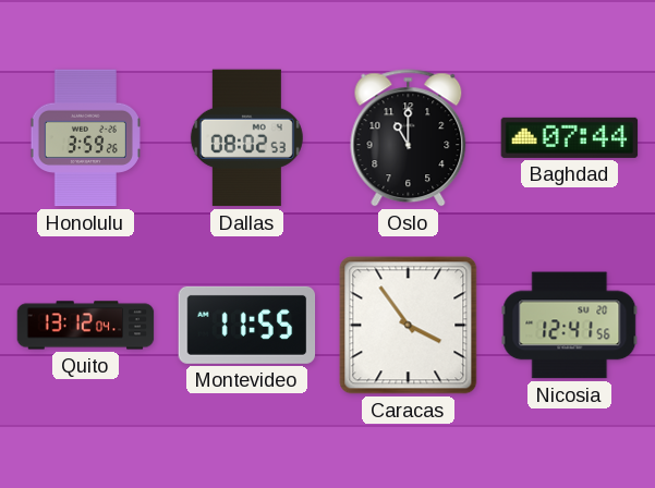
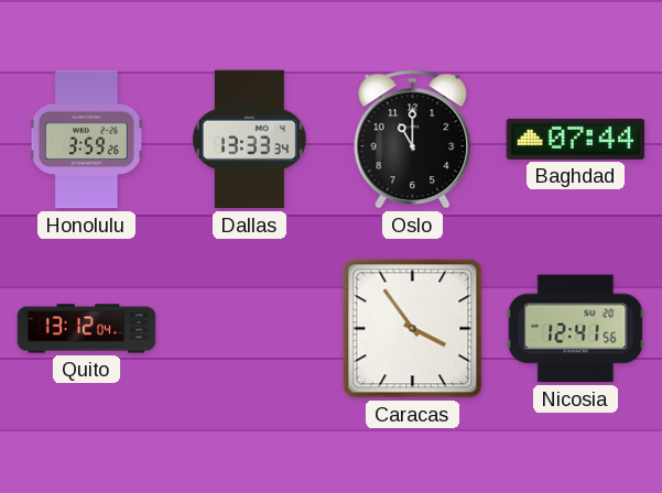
Dallas: 08:02 -> 13:33
Montevideo: 11:55 -> none
